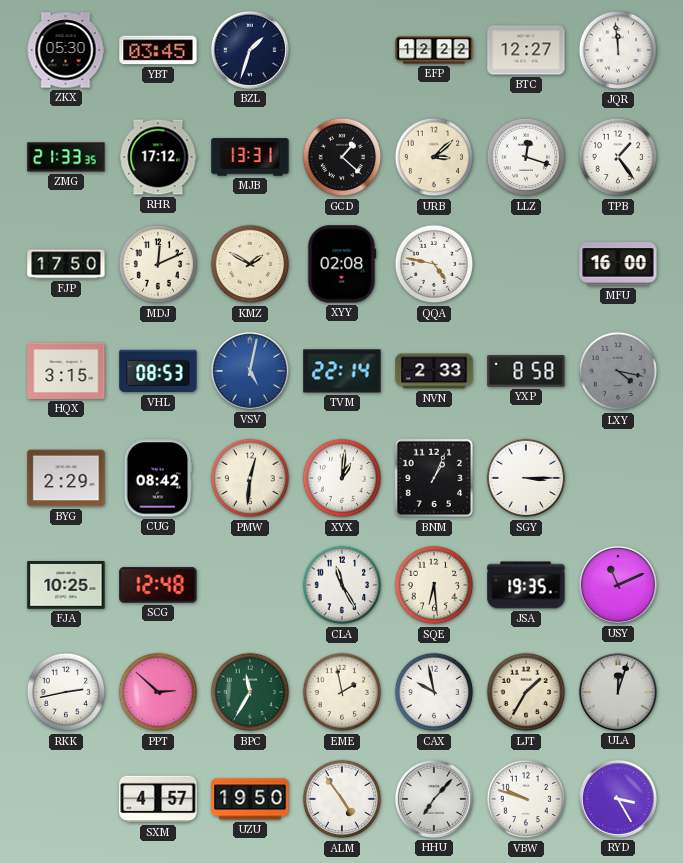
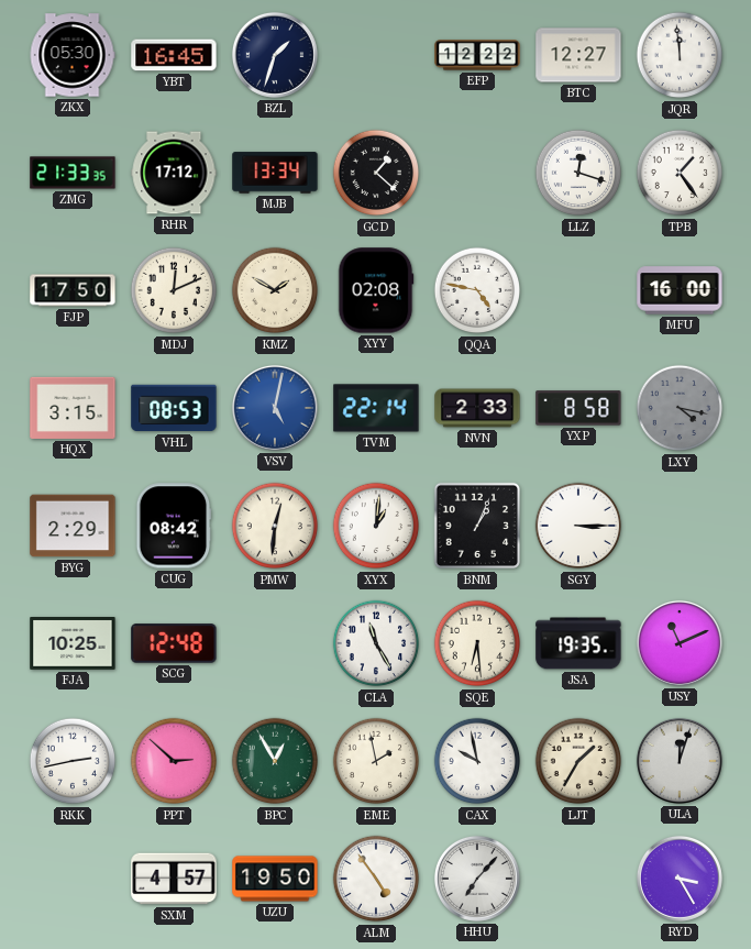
YBT: 03:45 -> 16:45
MJB: 13:31 -> 13:34
URB: 3:08 -> none
BPC: 11:35 -> 12:55
VBW: 9:48 -> none
